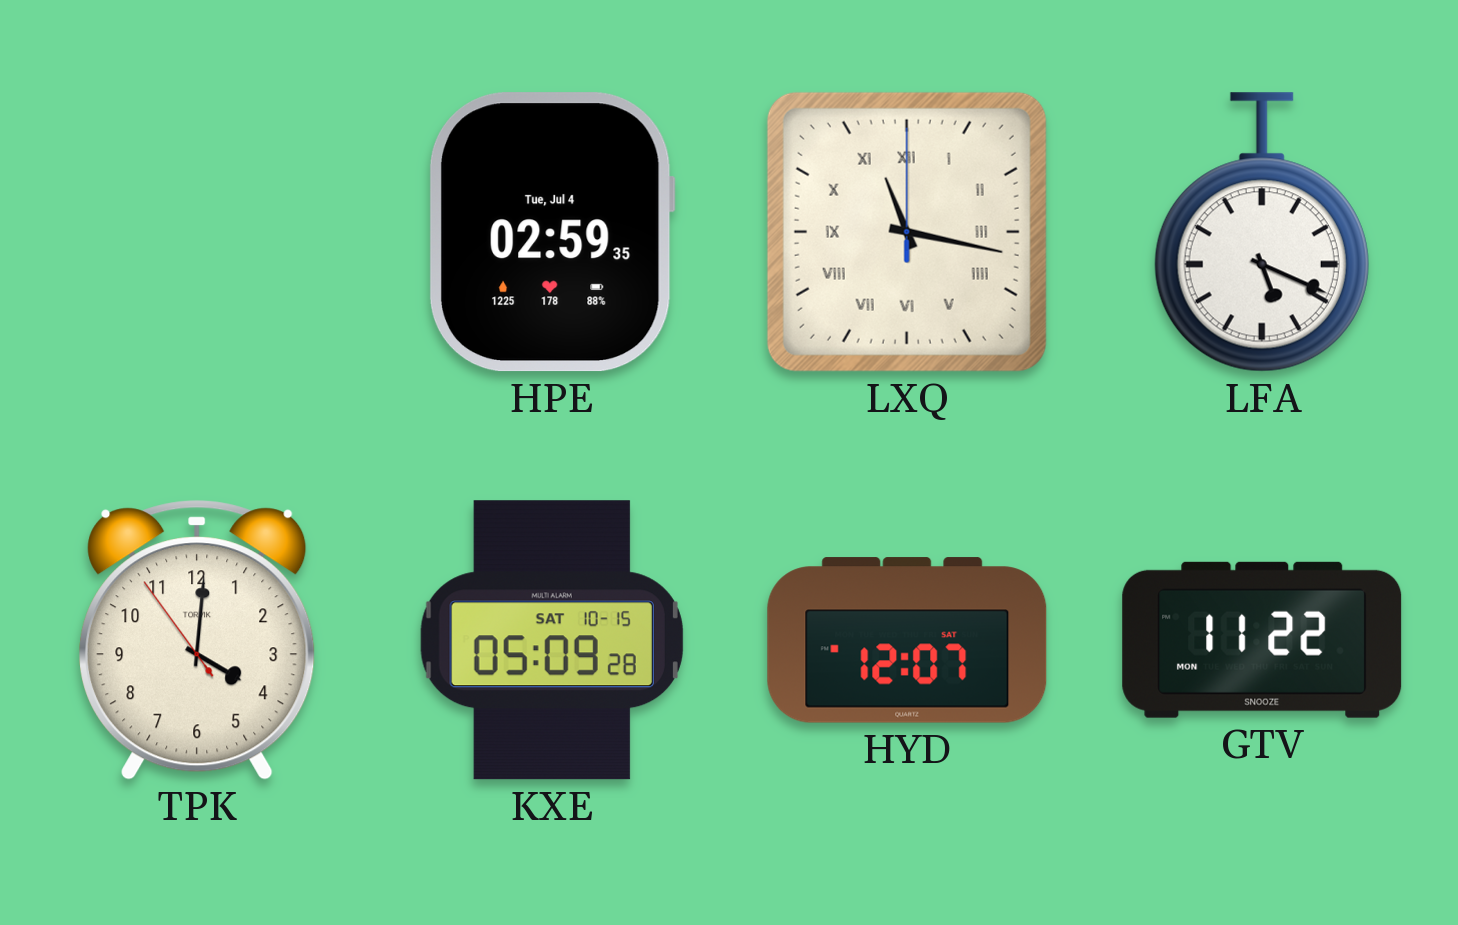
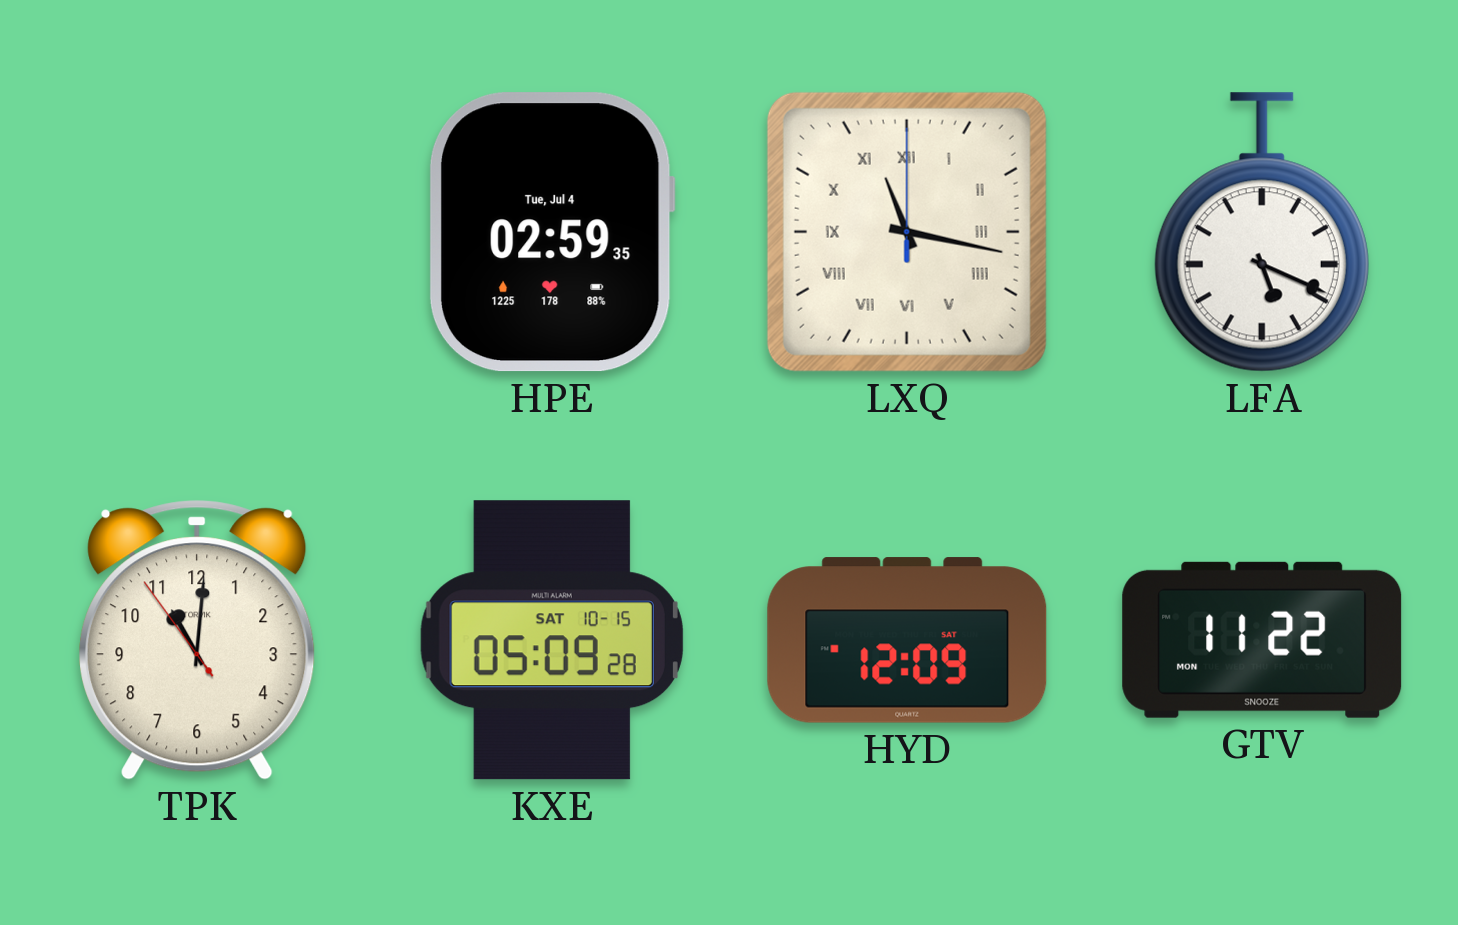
TPK: 4:00 -> 11:00
HYD: 12:07 -> 12:09
